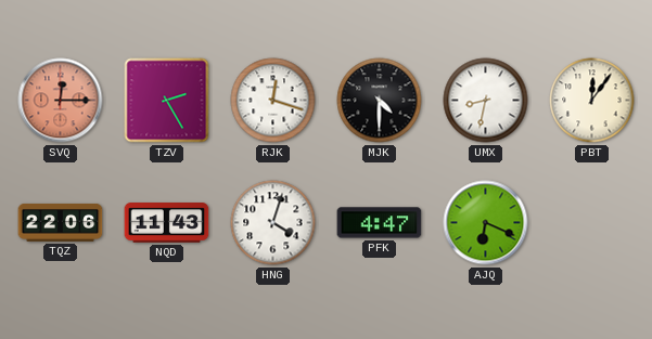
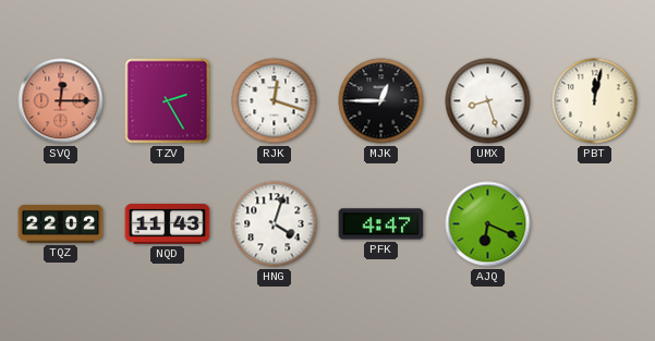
MJK: 4:30 -> 12:45
UMX: 8:32 -> 8:27
PBT: 12:06 -> 12:02
TQZ: 22:06 -> 22:02
